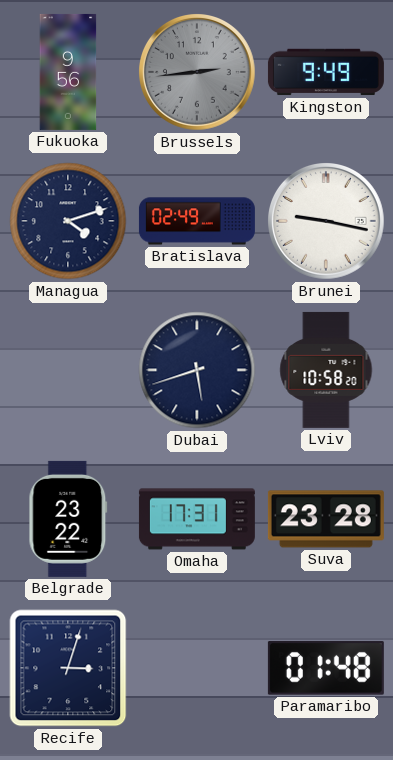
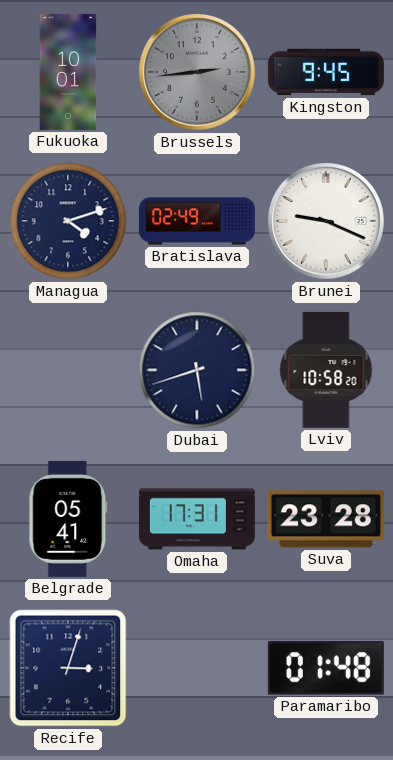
Fukuoka: 9:56 -> 10:01
Kingston: 9:49 -> 9:45
Brunei: 9:17 -> 9:19
Belgrade: 23:22 -> 05:41
